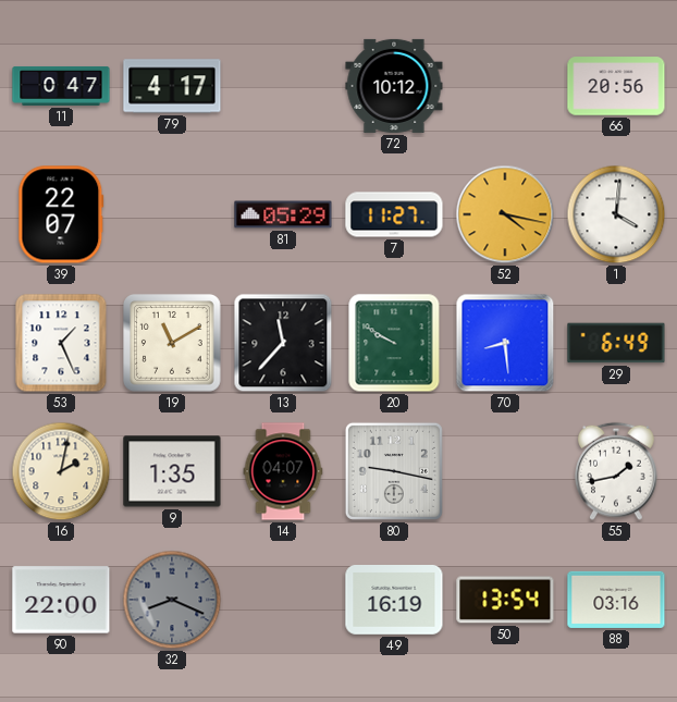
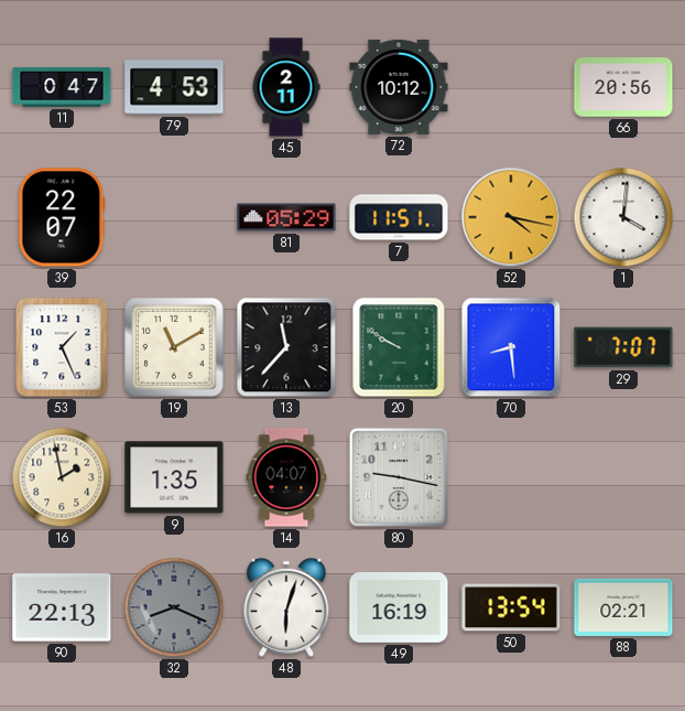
79: 4:17 -> 4:53
45: none -> 2:11
7: 11:27 -> 11:51
29: 6:49 -> 7:07
16: 2:02 -> 1:58
55: 1:43 -> none
90: 22:00 -> 22:13
48: none -> 6:03
88: 03:16 -> 02:21
